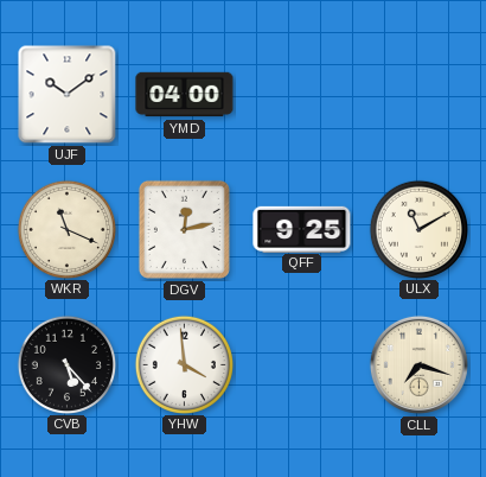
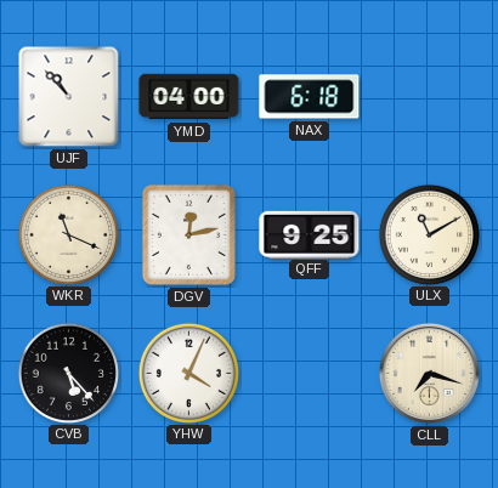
UJF: 10:09 -> 10:53
NAX: none -> 6:18
YHW: 3:59 -> 4:04
